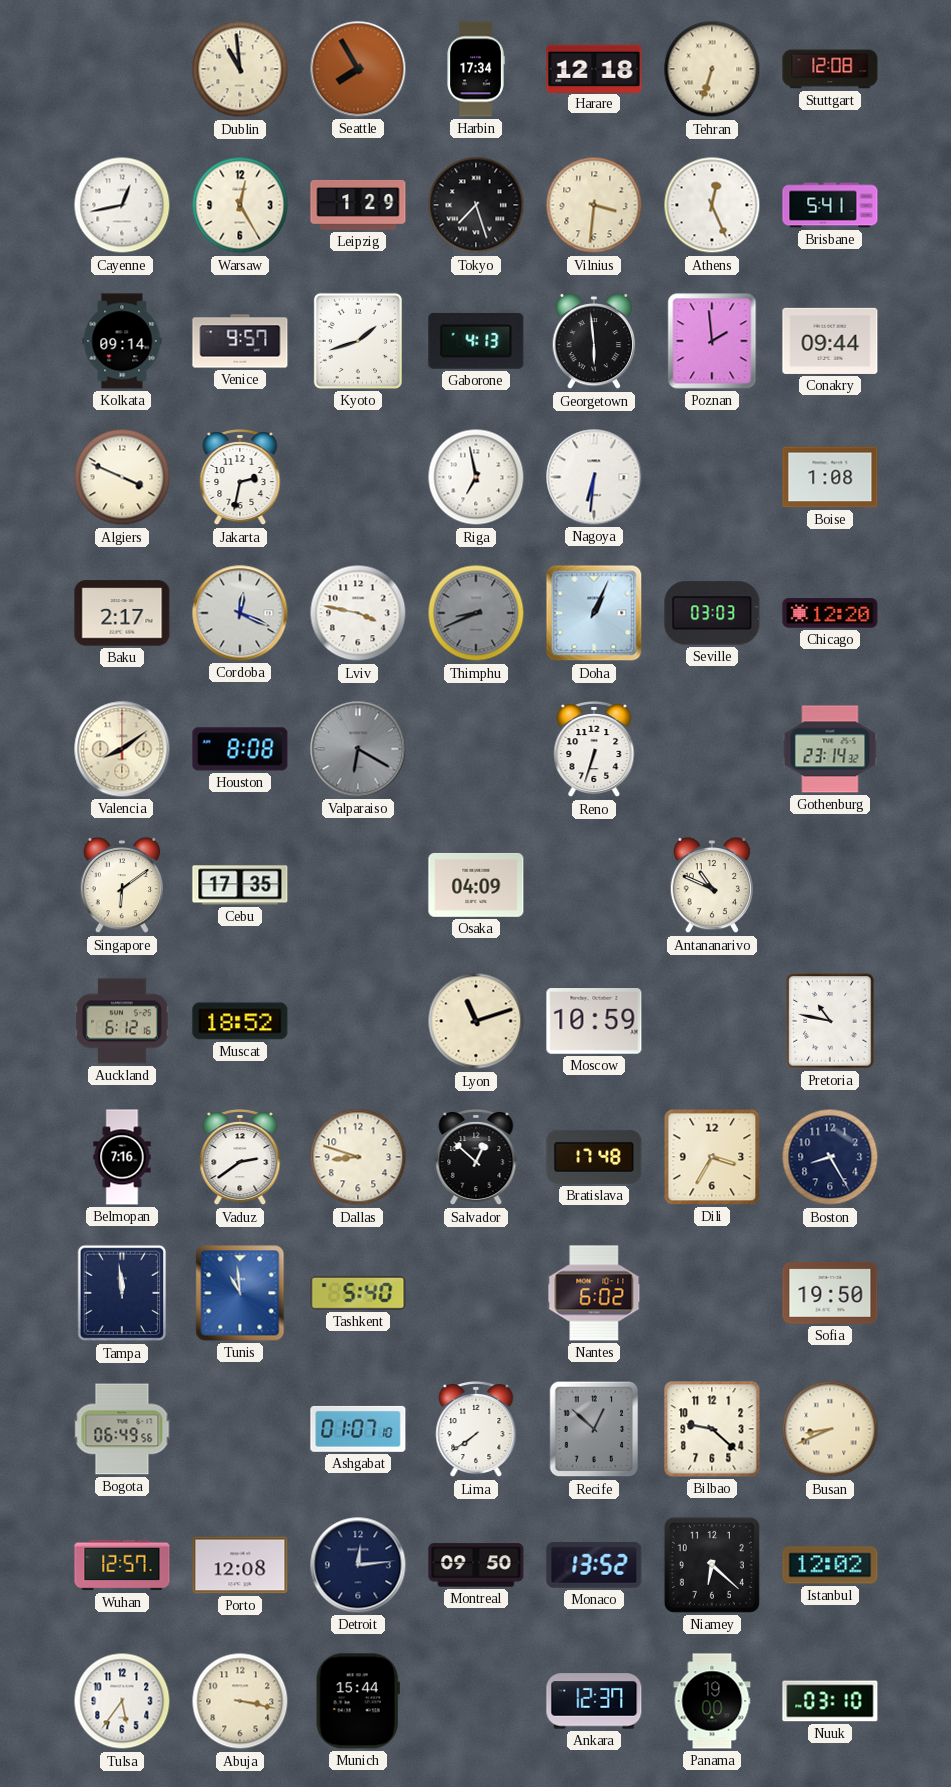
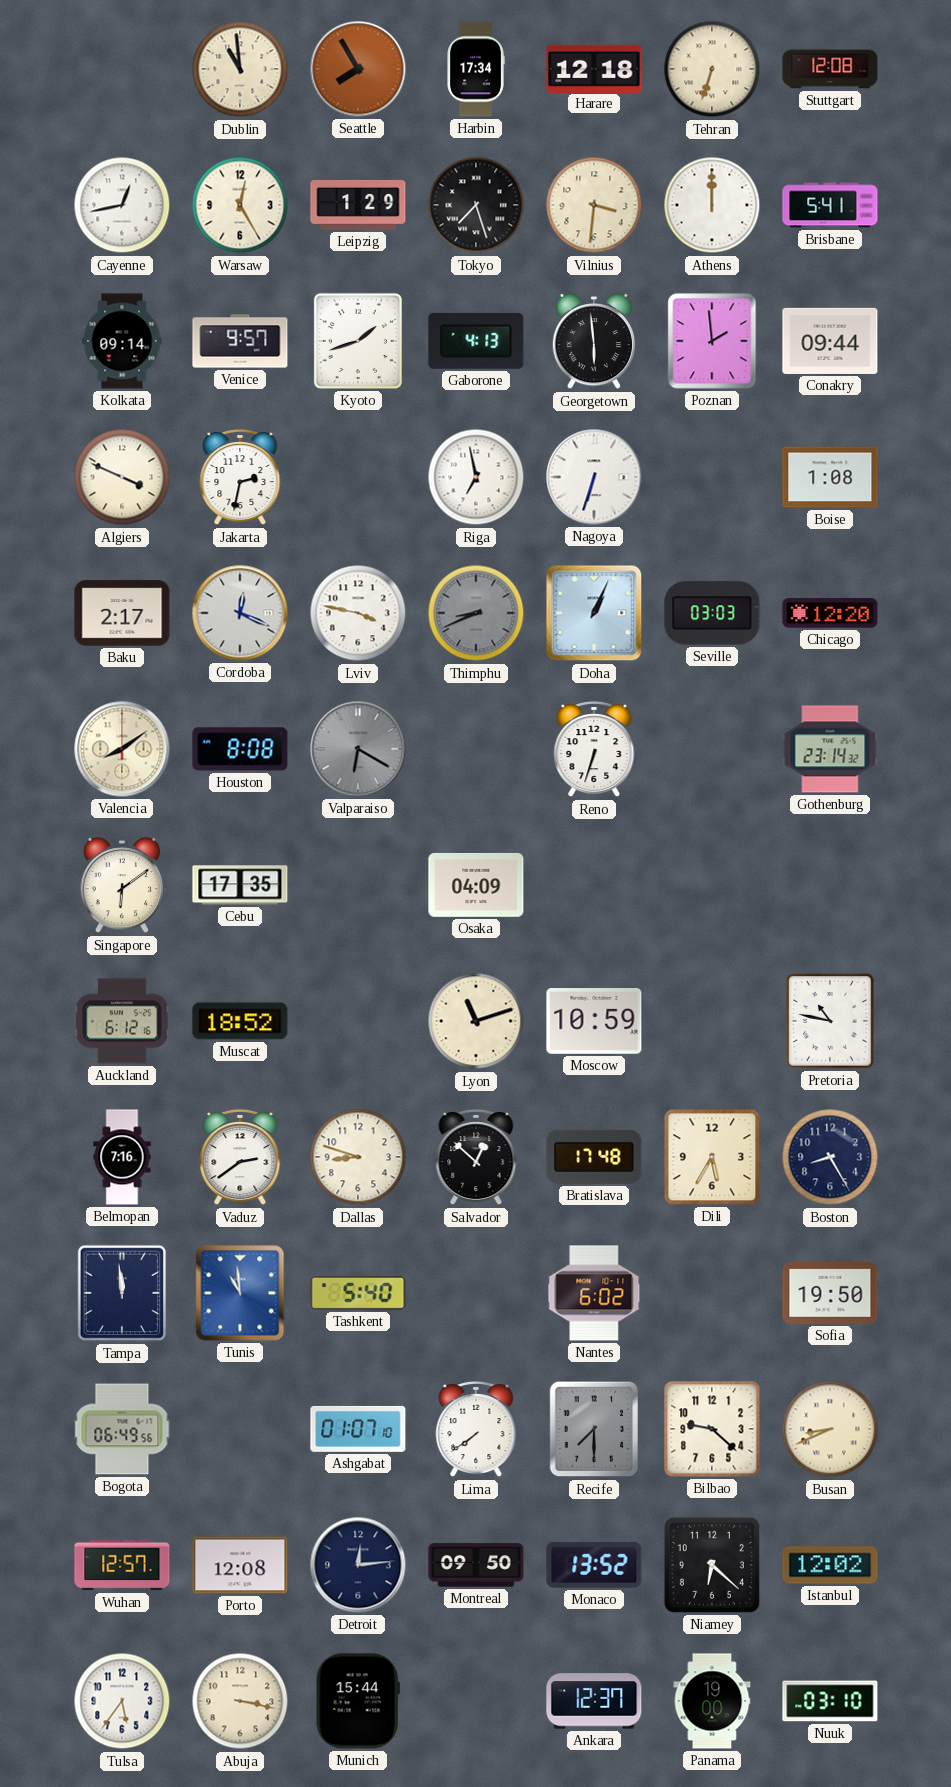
Athens: 12:26 -> 12:00
Nagoya: 6:31 -> 6:33
Antananarivo: 10:49 -> none
Dili: 3:35 -> 5:35
Recife: 12:52 -> 7:30
